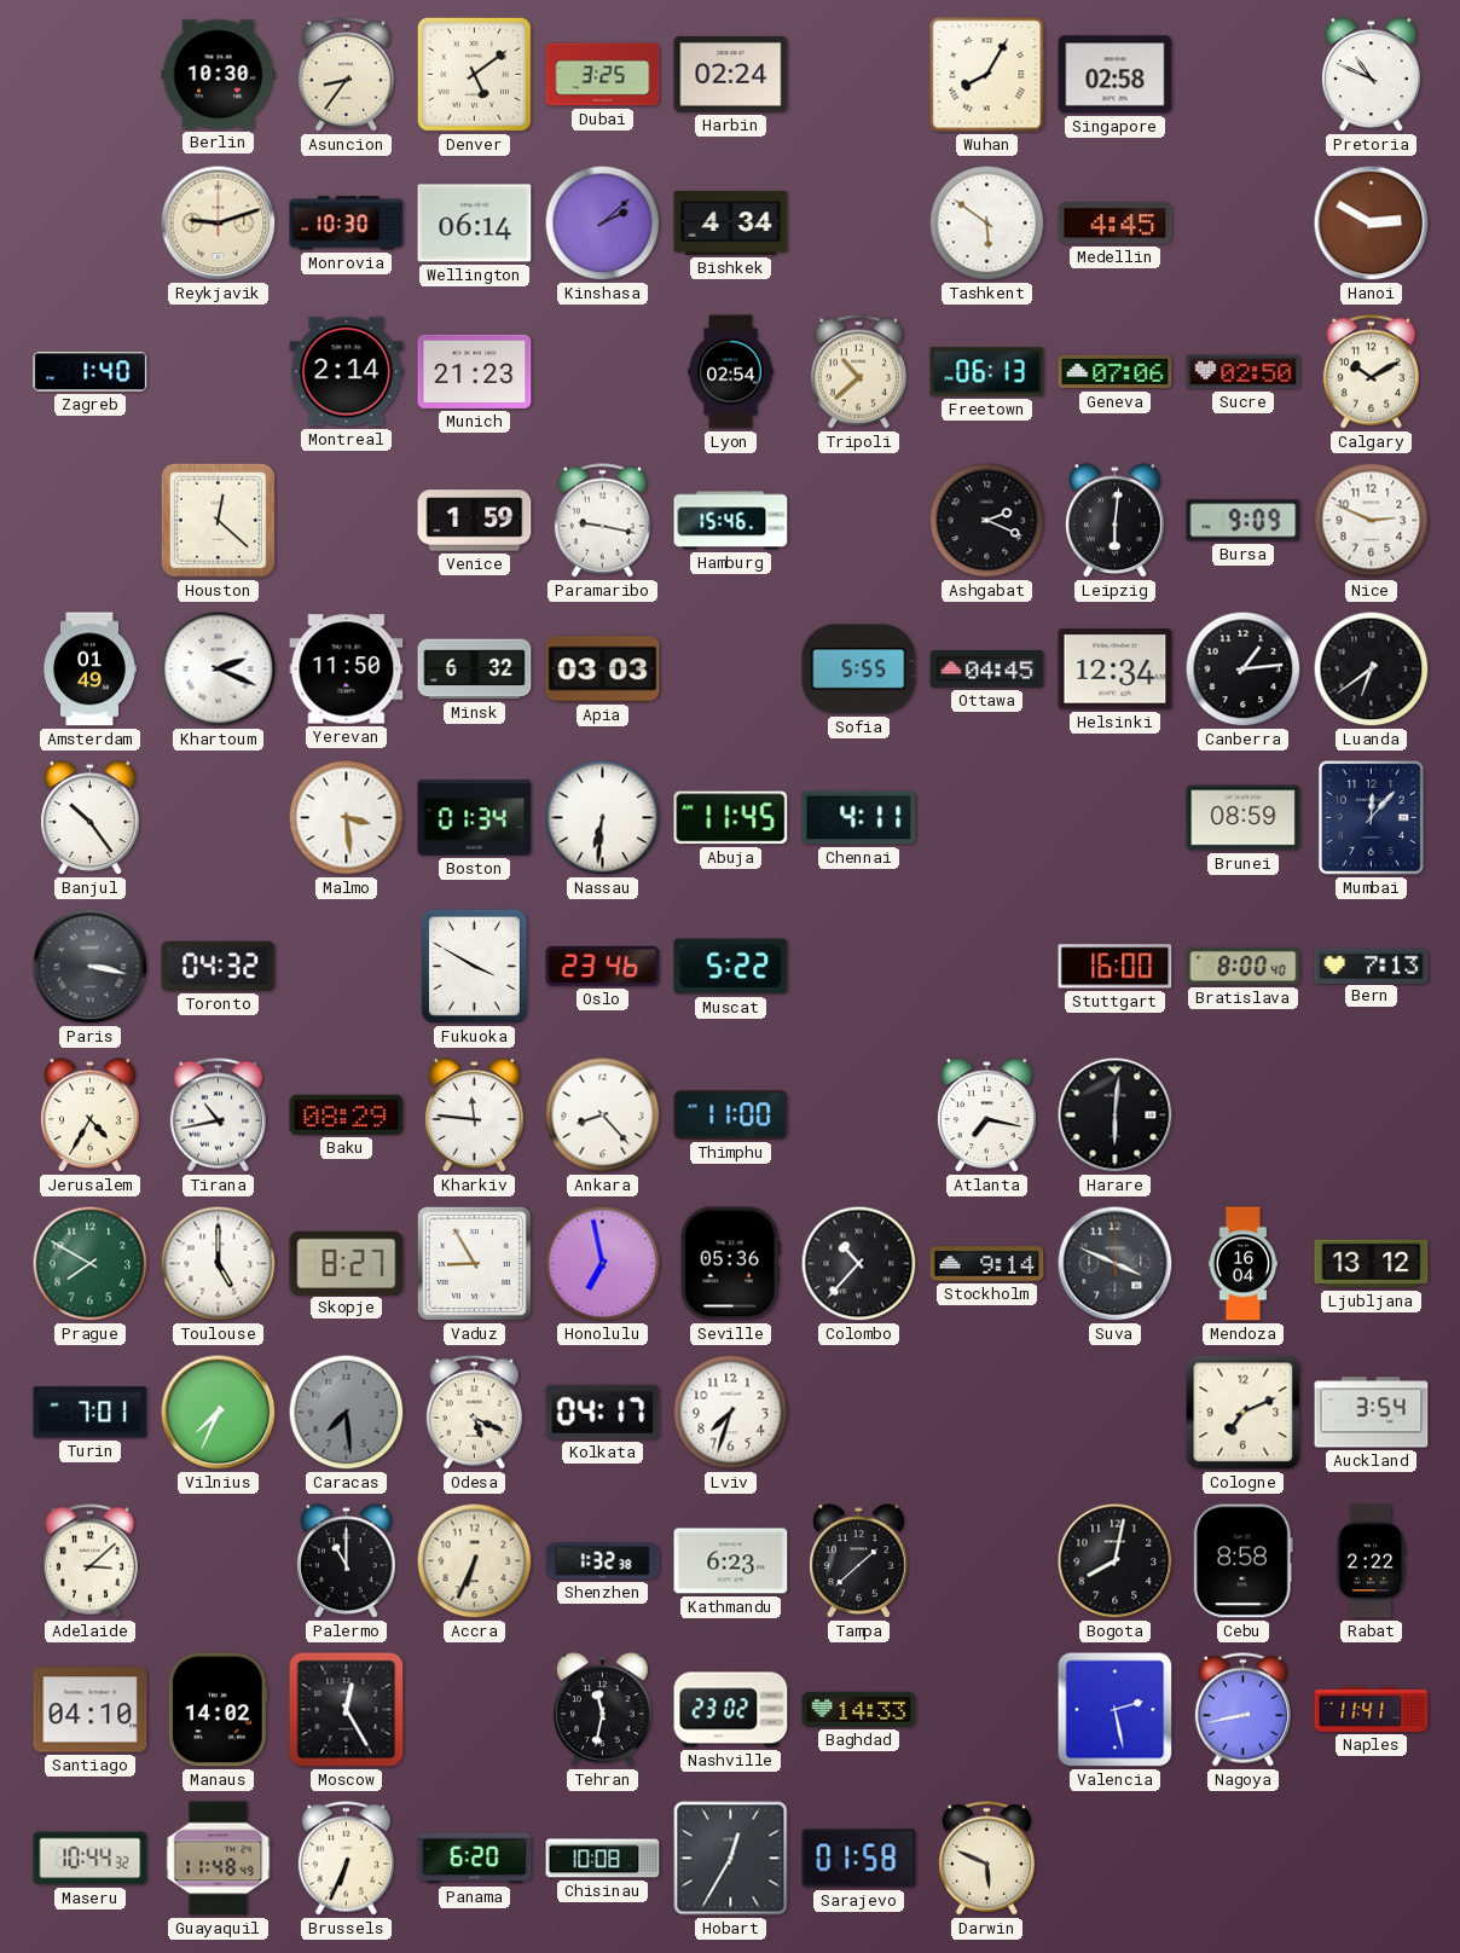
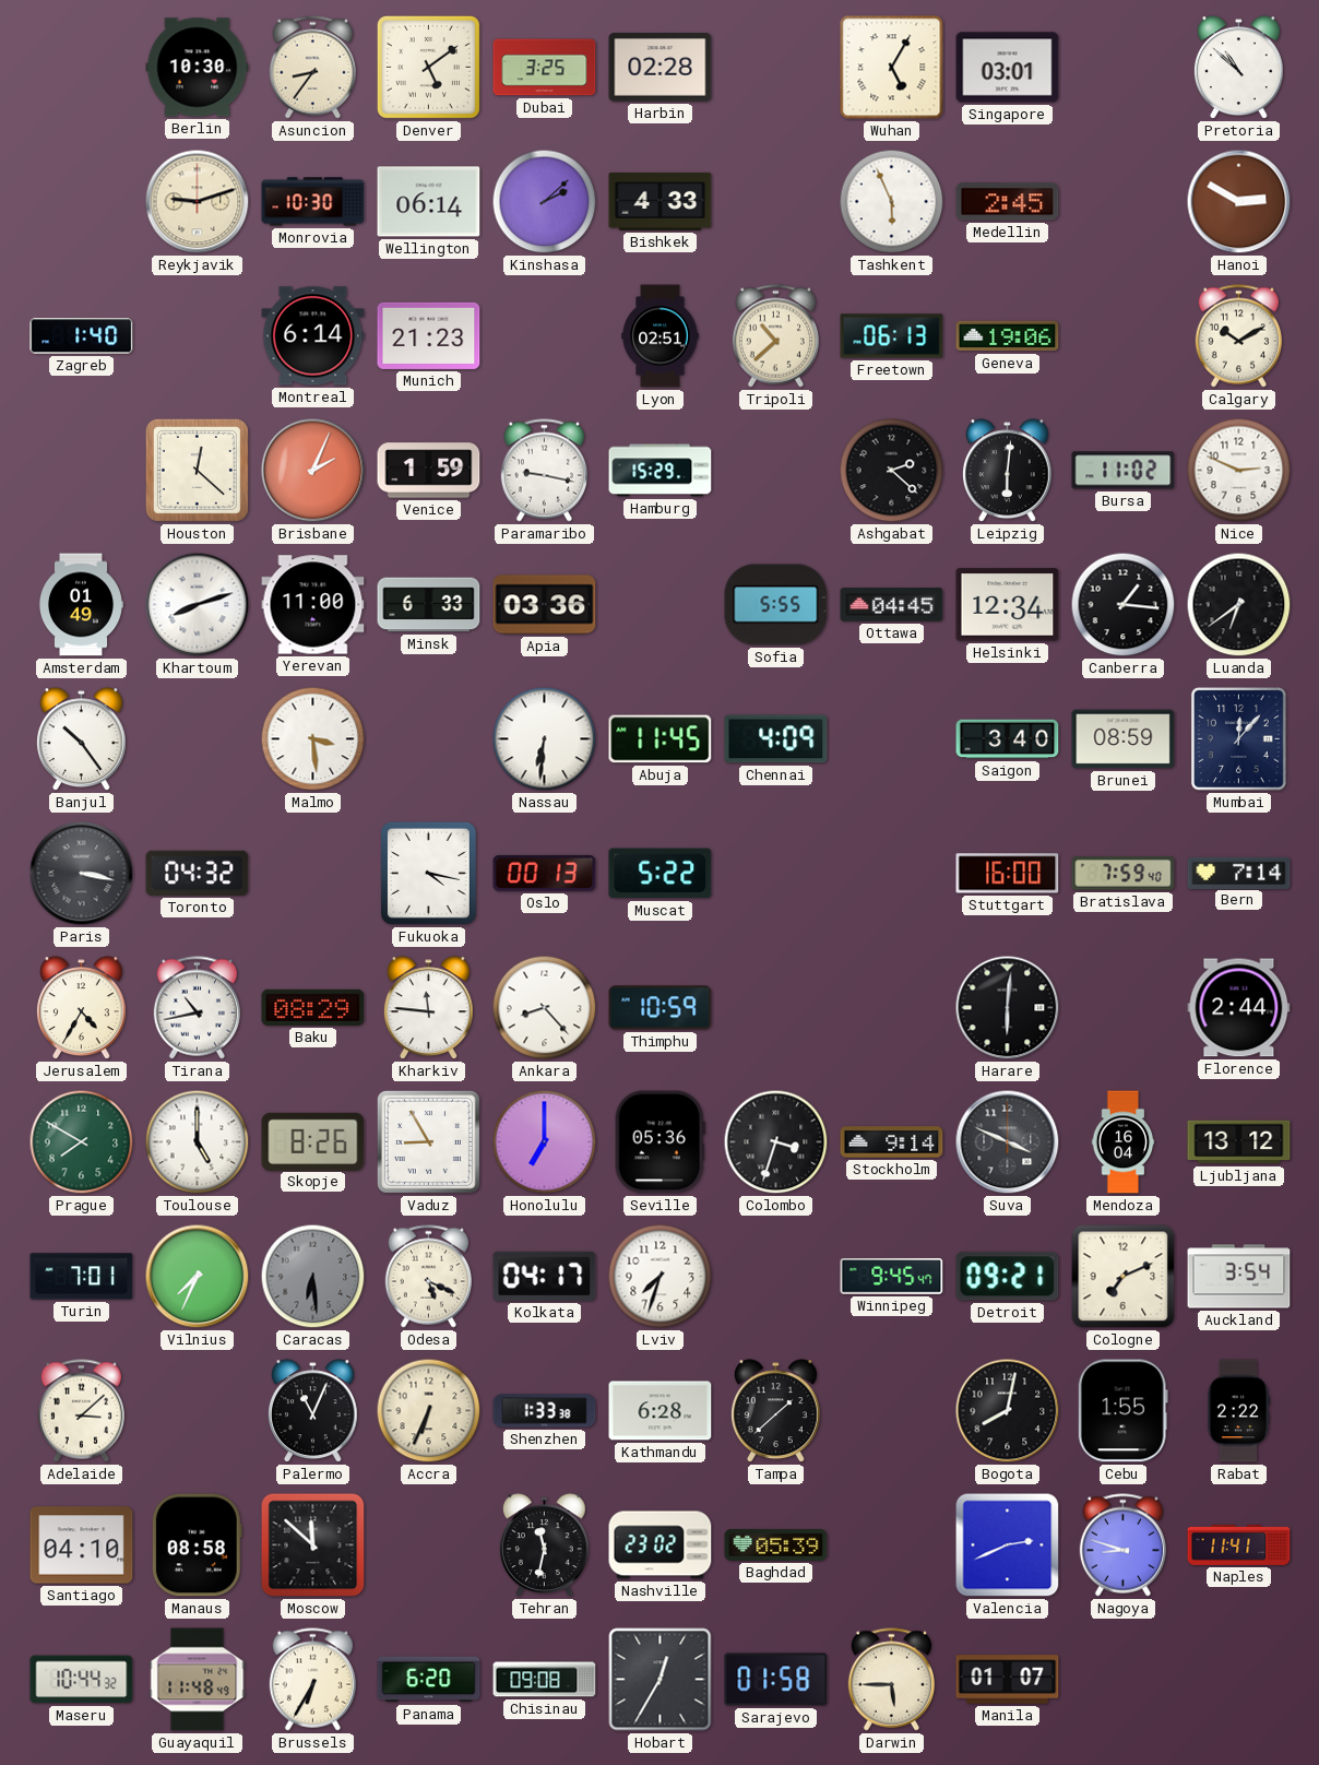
Harbin: 02:24 -> 02:28
Wuhan: 8:05 -> 5:05
Singapore: 02:58 -> 03:01
Pretoria: 10:49 -> 10:52
Bishkek: 4:34 -> 4:33
Tashkent: 5:51 -> 5:56
Medellin: 4:45 -> 2:45
Montreal: 2:14 -> 6:14
Lyon: 02:54 -> 02:51
Geneva: 07:06 -> 19:06
Sucre: 02:50 -> none
Brisbane: none -> 2:04
Hamburg: 15:46 -> 15:29
Ashgabat: 2:19 -> 2:22
Bursa: 9:09 -> 11:02
Khartoum: 2:19 -> 8:12
Yerevan: 11:50 -> 11:00
Minsk: 6:32 -> 6:33
Apia: 03:03 -> 03:36
Canberra: 1:14 -> 1:16
Boston: 01:34 -> none
Chennai: 4:11 -> 4:09
Saigon: none -> 3:40
Fukuoka: 3:50 -> 4:17
Oslo: 23:46 -> 00:13
Bratislava: 8:00 -> 7:59
Bern: 7:13 -> 7:14
Thimphu: 11:00 -> 10:59
Atlanta: 7:17 -> none
Florence: none -> 2:44
Skopje: 8:27 -> 8:26
Honolulu: 6:58 -> 7:00
Colombo: 10:37 -> 3:33
Caracas: 7:29 -> 6:29
Winnipeg: none -> 9:45
Detroit: none -> 09:21
Palermo: 11:00 -> 11:04
Shenzhen: 1:32 -> 1:33
Kathmandu: 6:23 -> 6:28
Cebu: 8:58 -> 1:55
Manaus: 14:02 -> 08:58
Moscow: 12:25 -> 11:52
Baghdad: 14:33 -> 05:39
Valencia: 2:28 -> 2:41
Nagoya: 8:43 -> 8:48
Brussels: 6:34 -> 6:35
Chisinau: 10:08 -> 09:08
Darwin: 5:49 -> 5:45
Manila: none -> 01:07
